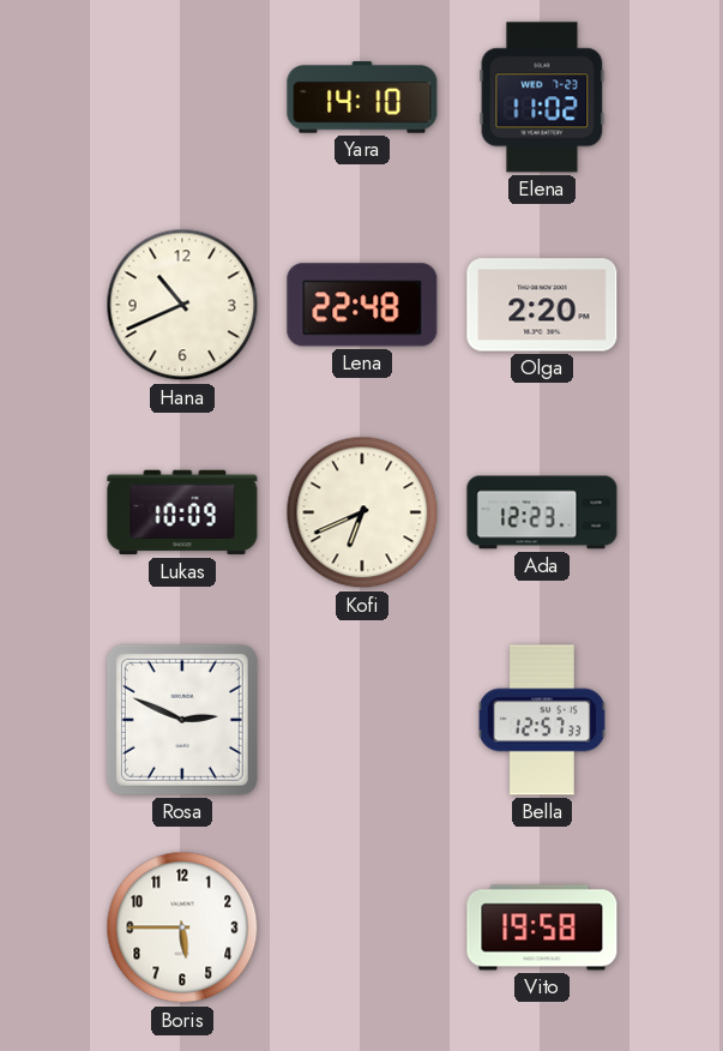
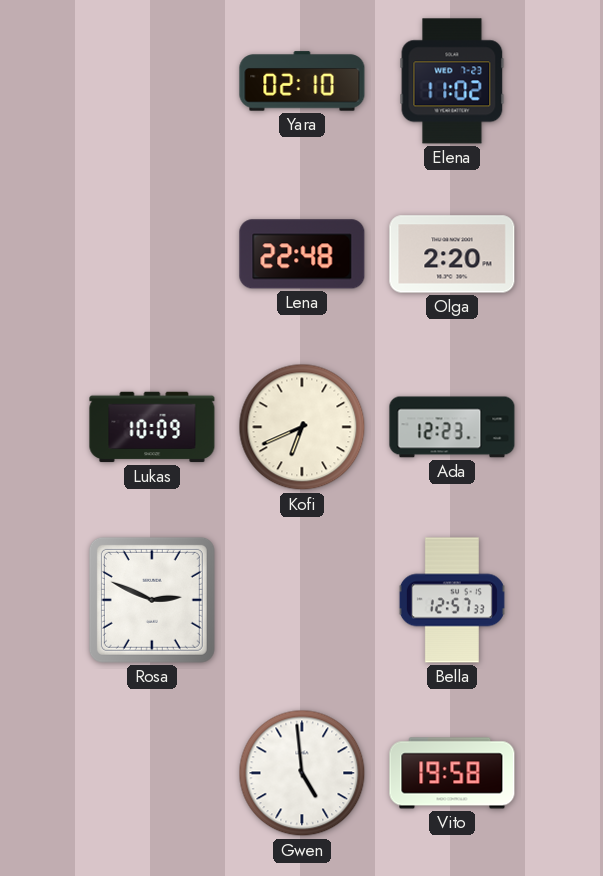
Yara: 14:10 -> 02:10
Hana: 10:41 -> none
Boris: 5:45 -> none
Gwen: none -> 4:59
